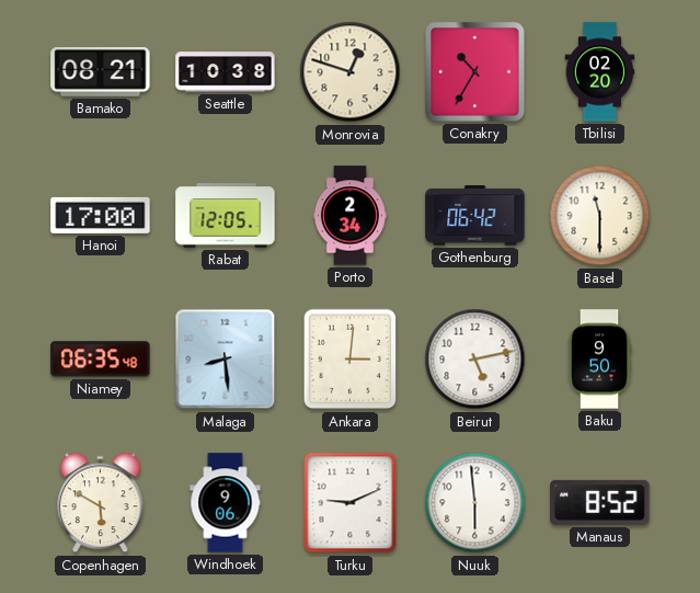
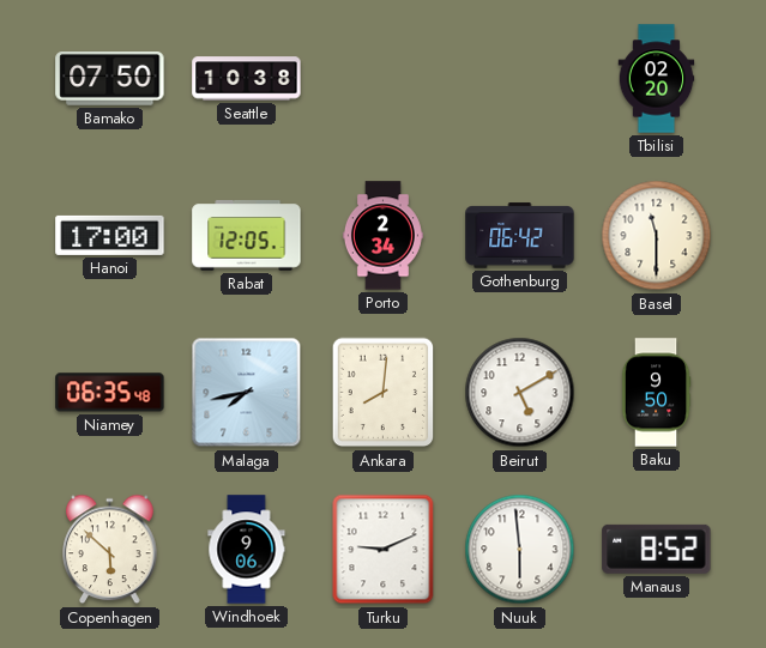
Bamako: 08:21 -> 07:50
Monrovia: 12:48 -> none
Conakry: 10:35 -> none
Malaga: 8:29 -> 7:43
Ankara: 3:01 -> 8:01
Beirut: 5:13 -> 5:10
Copenhagen: 5:50 -> 5:52
